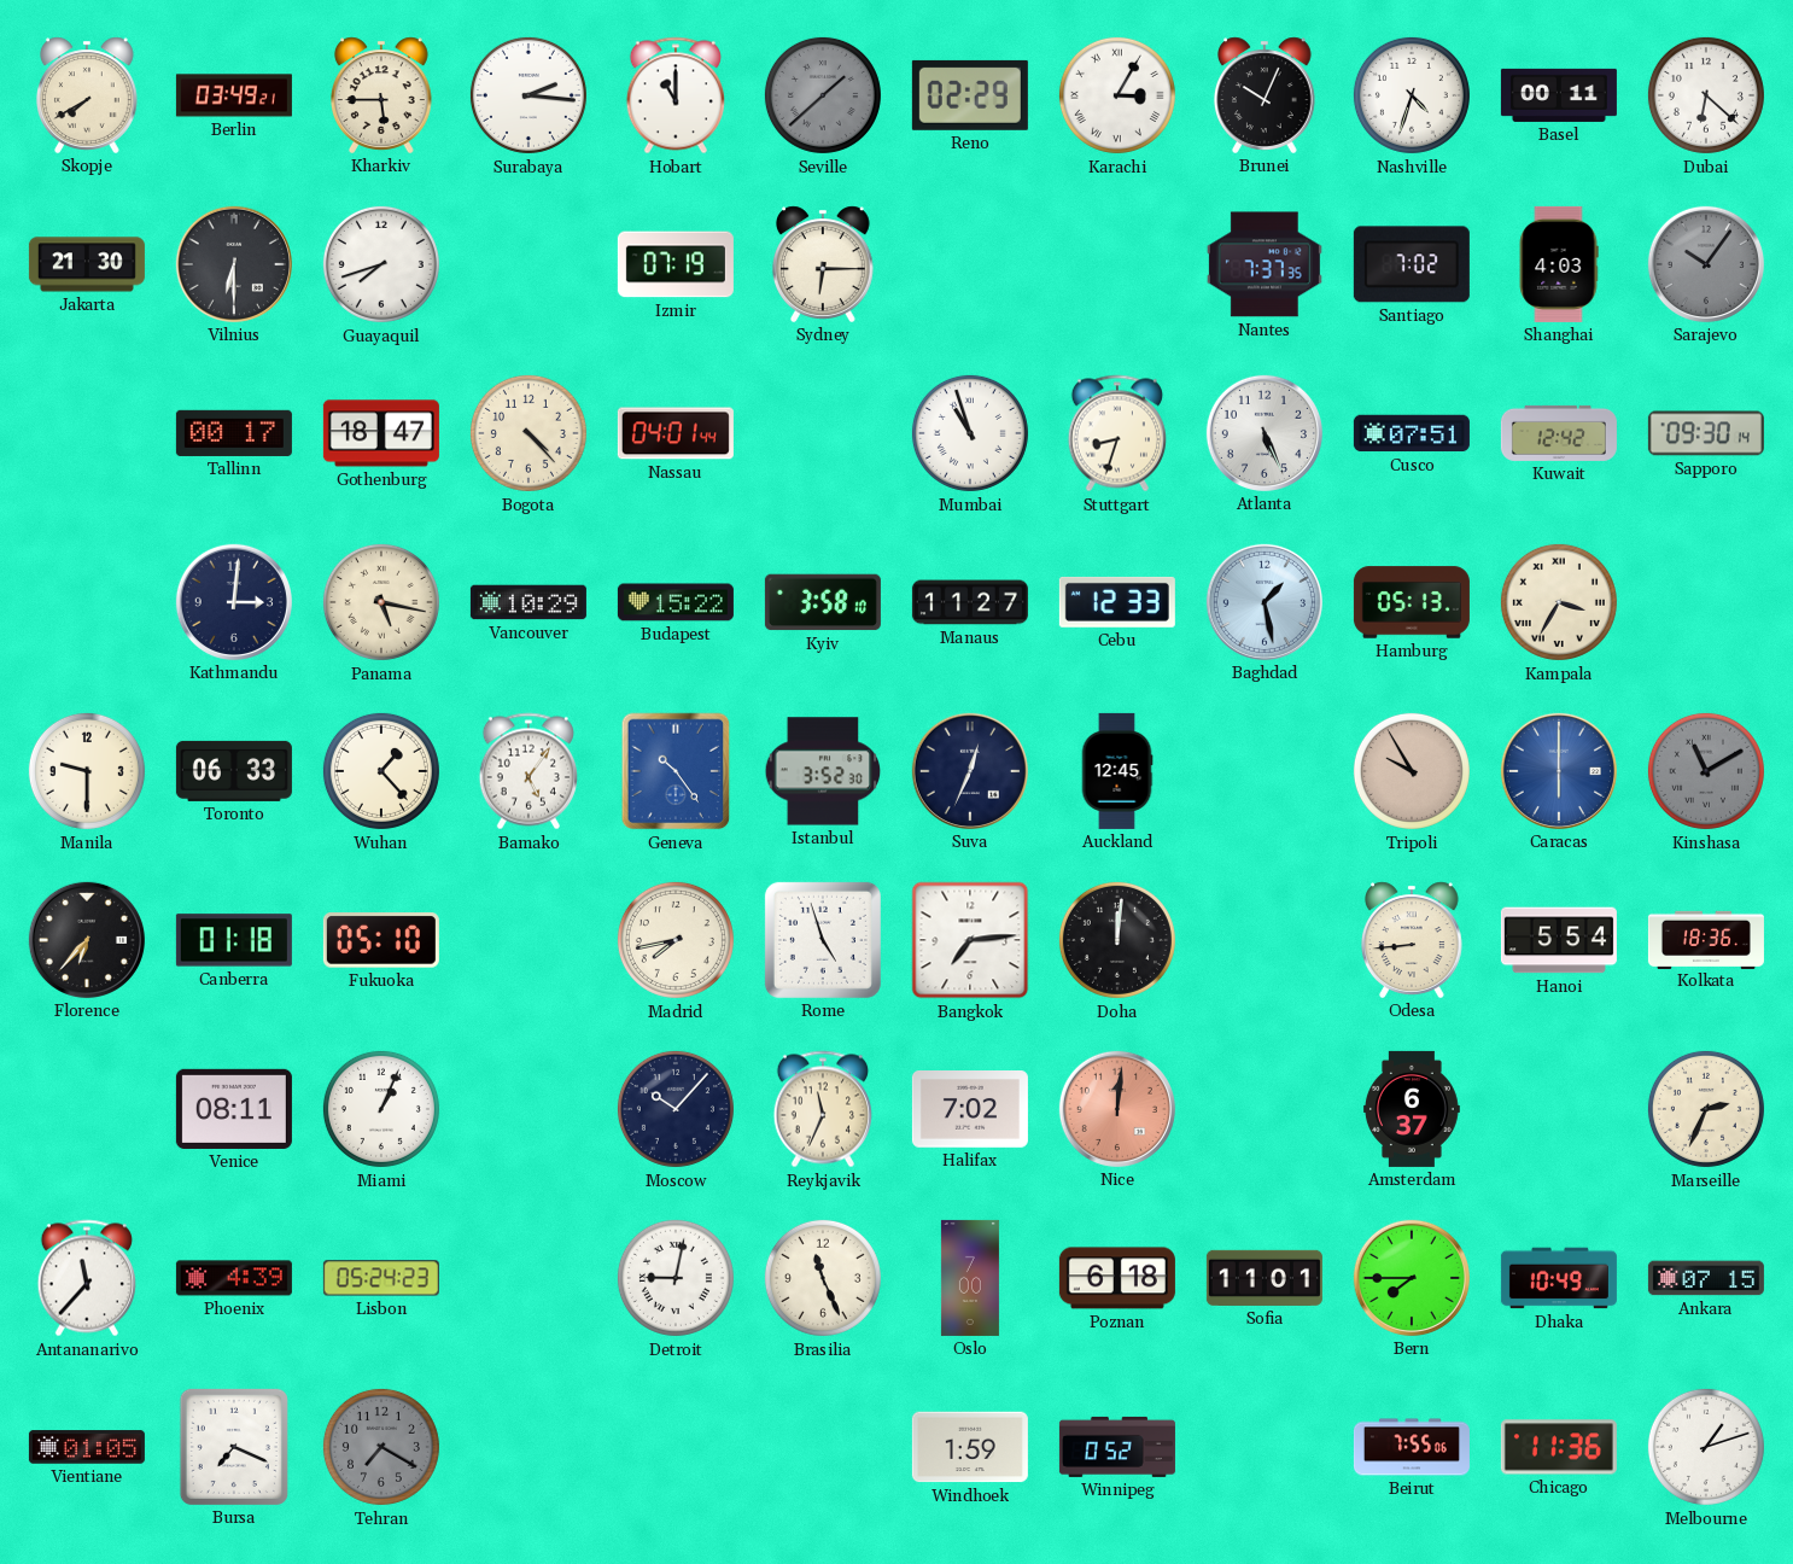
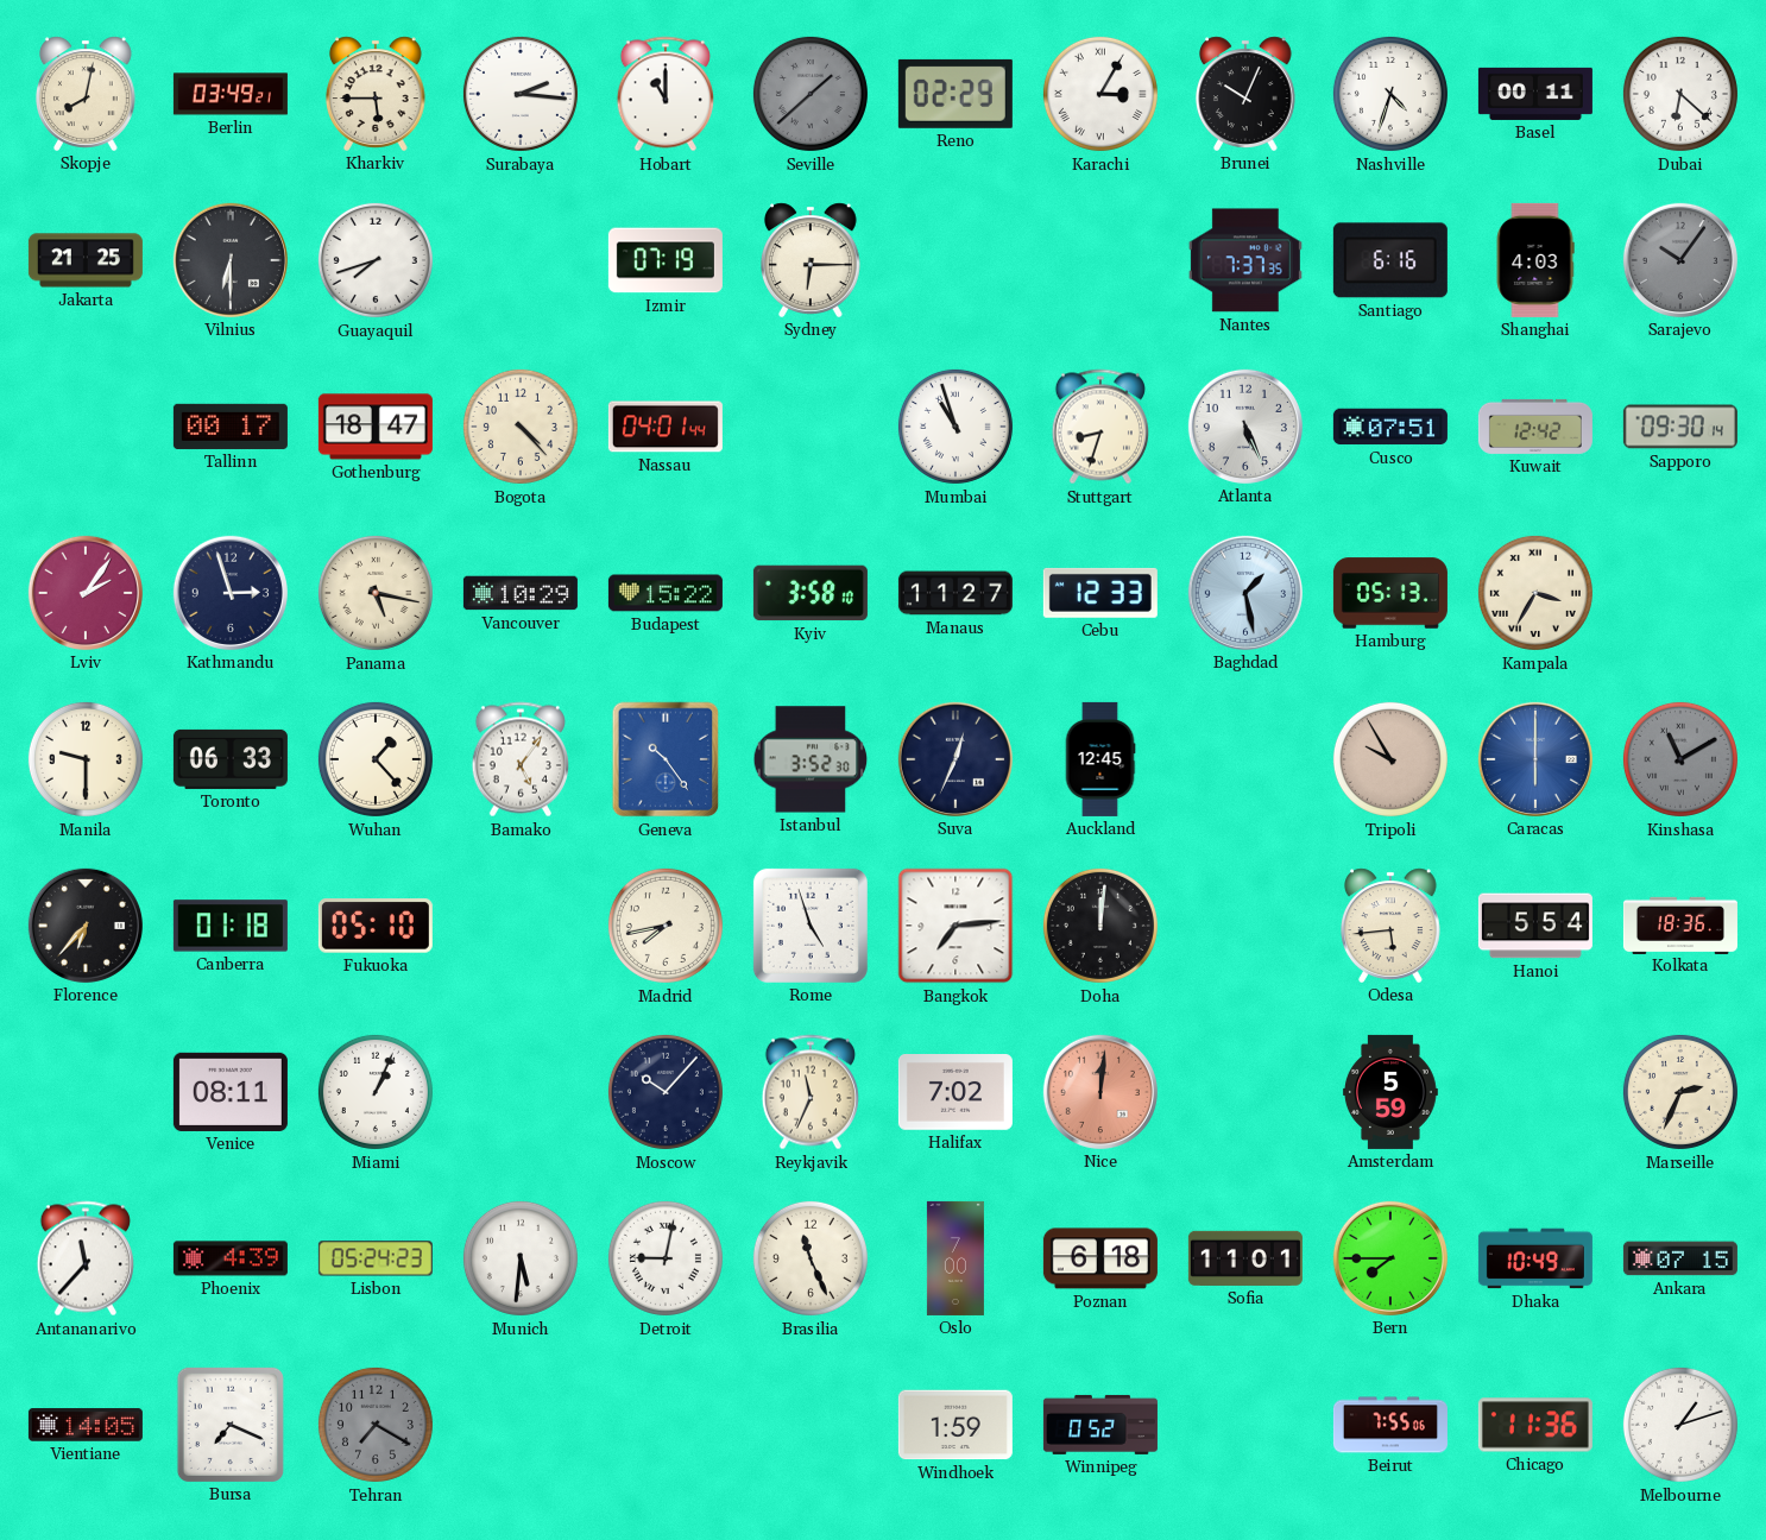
Skopje: 7:40 -> 8:02
Jakarta: 21:30 -> 21:25
Santiago: 7:02 -> 6:16
Lviv: none -> 2:06
Kathmandu: 3:01 -> 2:57
Odesa: 8:44 -> 5:44
Amsterdam: 6:37 -> 5:59
Munich: none -> 5:31
Vientiane: 01:05 -> 14:05
